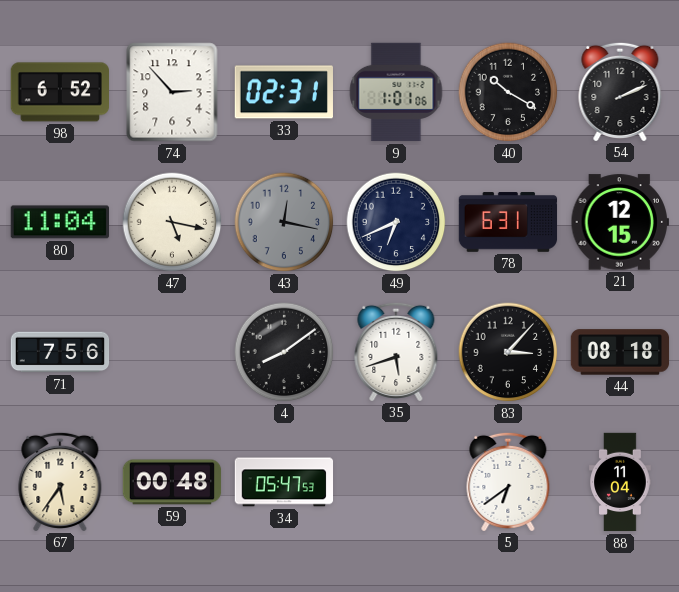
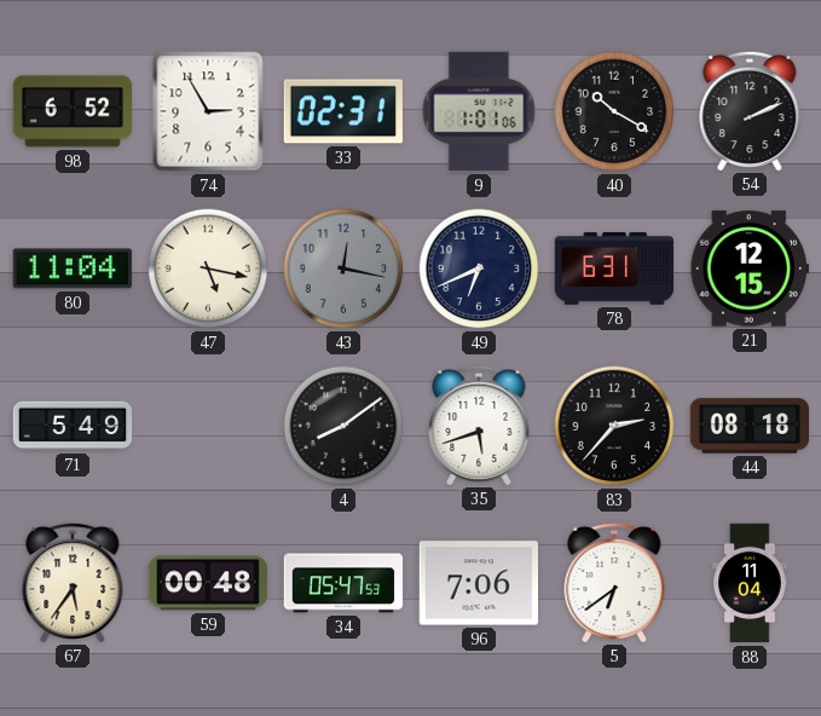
74: 2:53 -> 2:55
71: 7:56 -> 5:49
83: 3:07 -> 2:37
96: none -> 7:06
